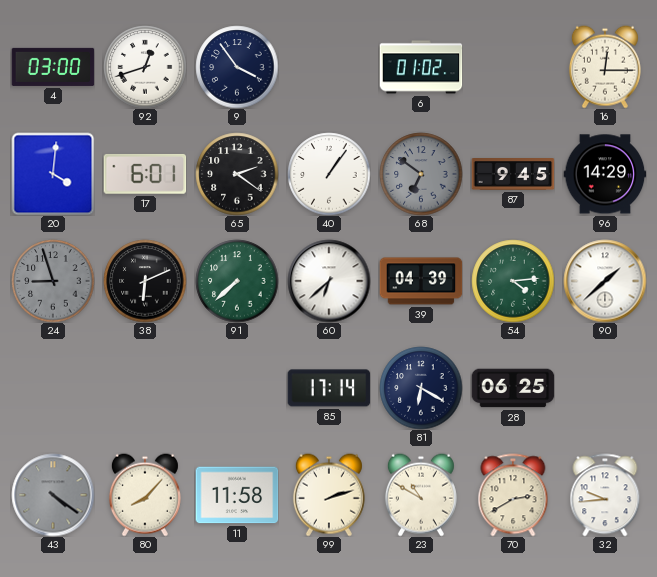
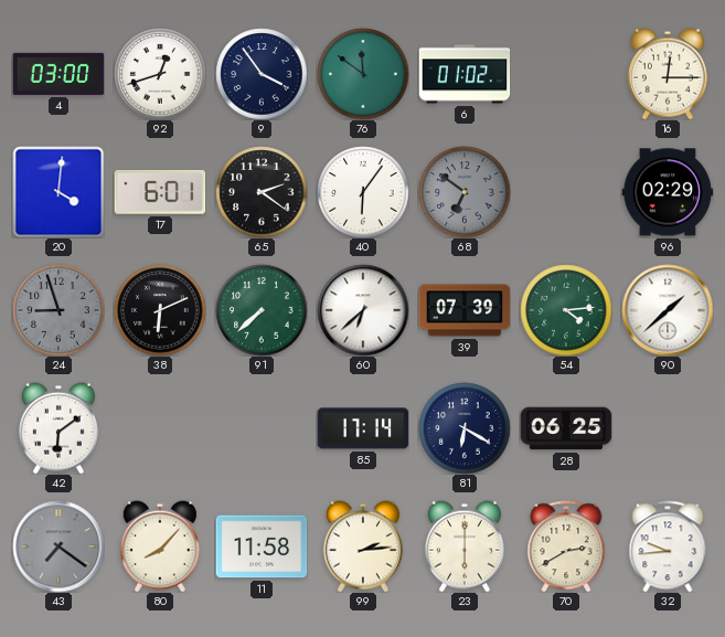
76: none -> 11:51
40: 1:06 -> 6:06
87: 9:45 -> none
96: 14:29 -> 02:29
39: 04:39 -> 07:39
42: none -> 6:09
43: 4:21 -> 7:21
99: 2:12 -> 2:14
23: 10:50 -> 6:00
